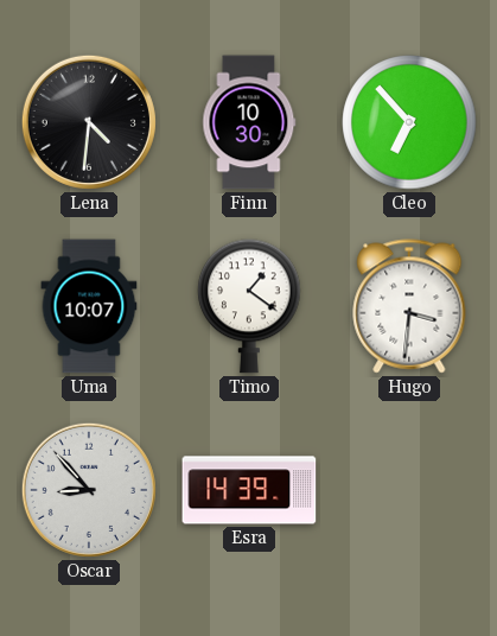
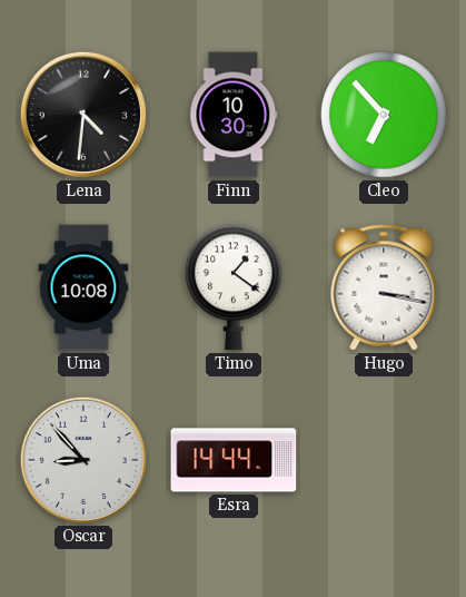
Uma: 10:07 -> 10:08
Hugo: 3:31 -> 3:17
Esra: 14:39 -> 14:44
